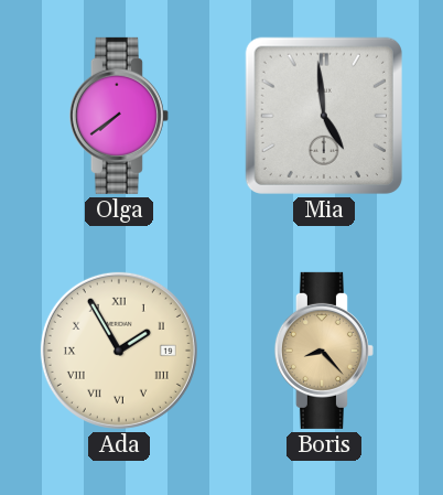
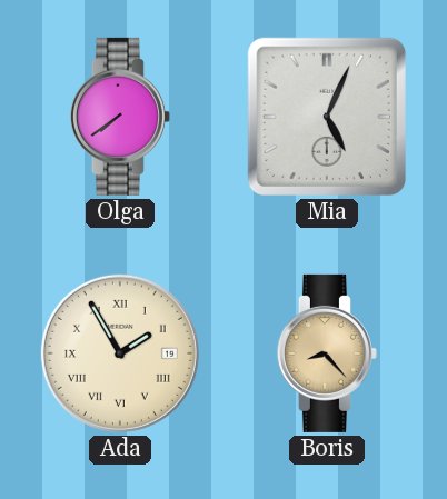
Mia: 4:59 -> 5:04
